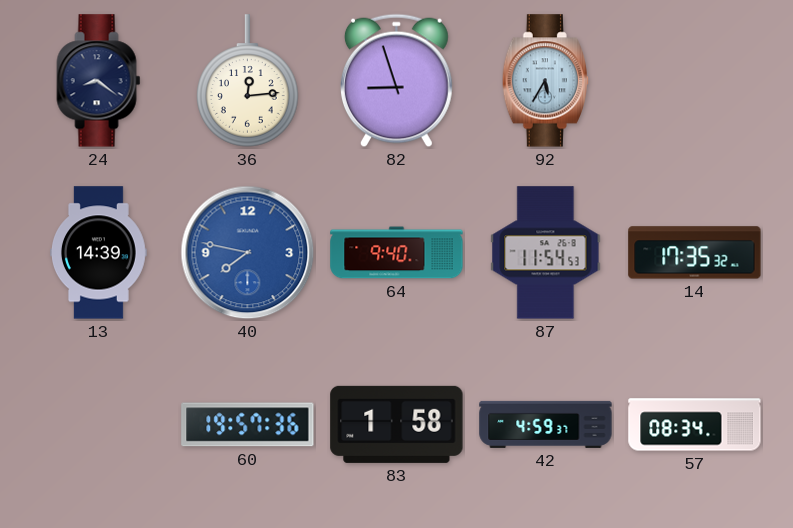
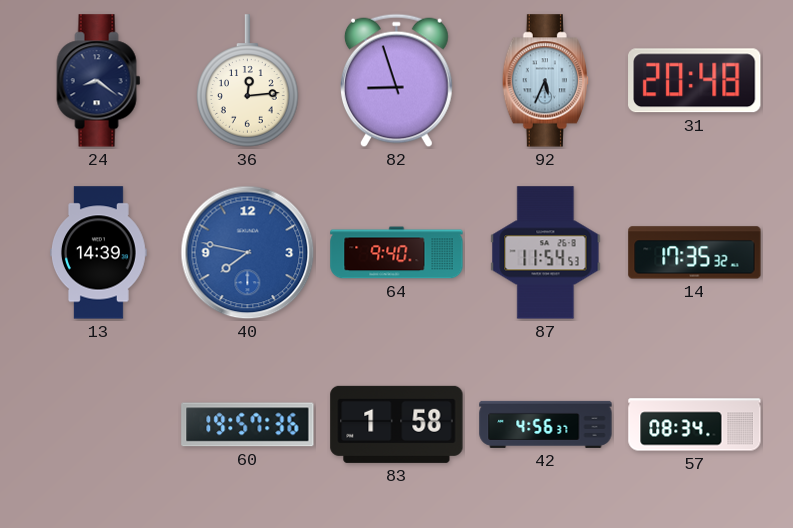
92: 5:35 -> 5:34
31: none -> 20:48
42: 4:59 -> 4:56
